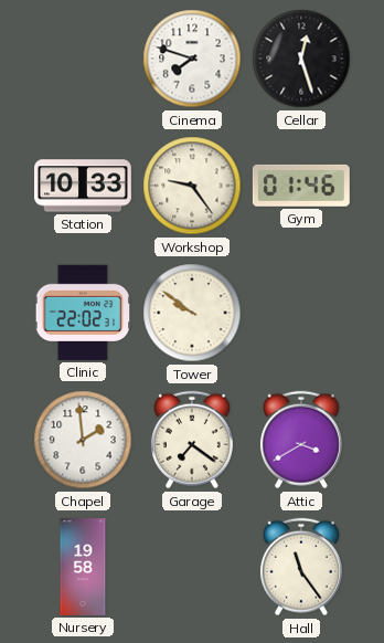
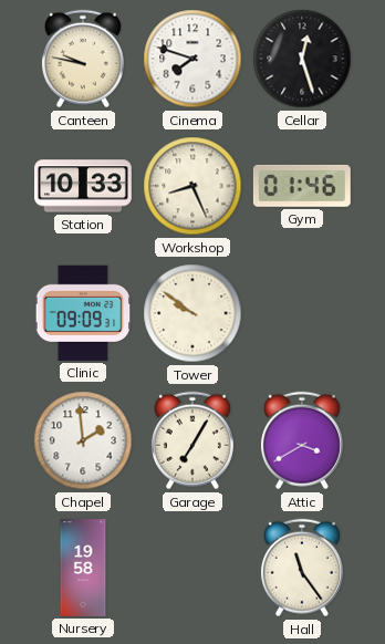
Canteen: none -> 9:47
Workshop: 9:24 -> 8:26
Clinic: 22:02 -> 09:09
Garage: 7:21 -> 7:05
